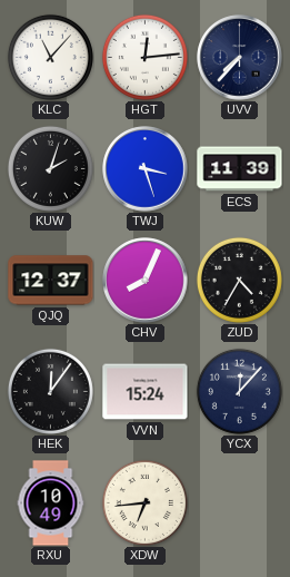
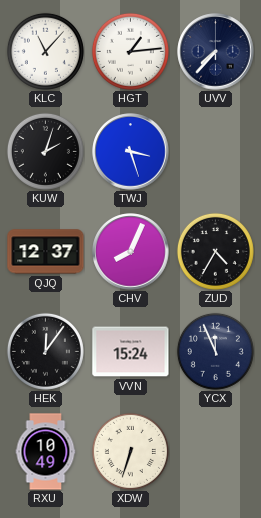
HGT: 12:14 -> 1:14
ECS: 11:39 -> none
YCX: 12:07 -> 11:56
XDW: 6:44 -> 6:33
